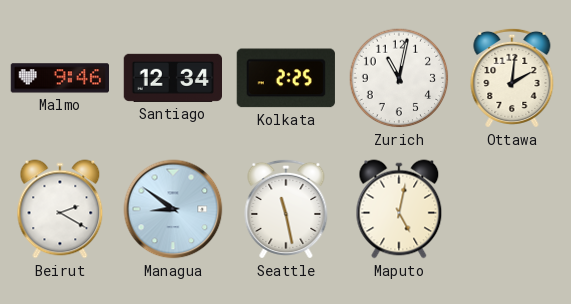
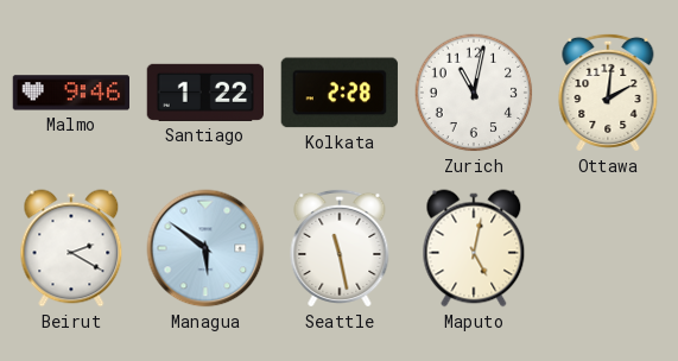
Santiago: 12:34 -> 1:22
Kolkata: 2:25 -> 2:28
Managua: 8:51 -> 5:51
